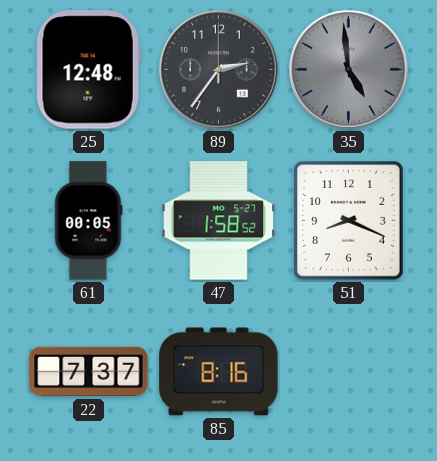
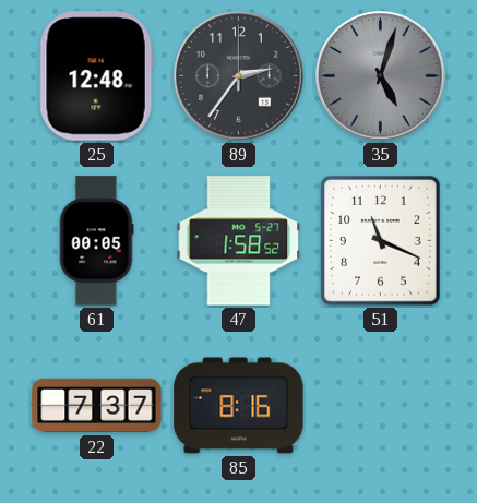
35: 4:59 -> 5:03
51: 8:19 -> 11:19
